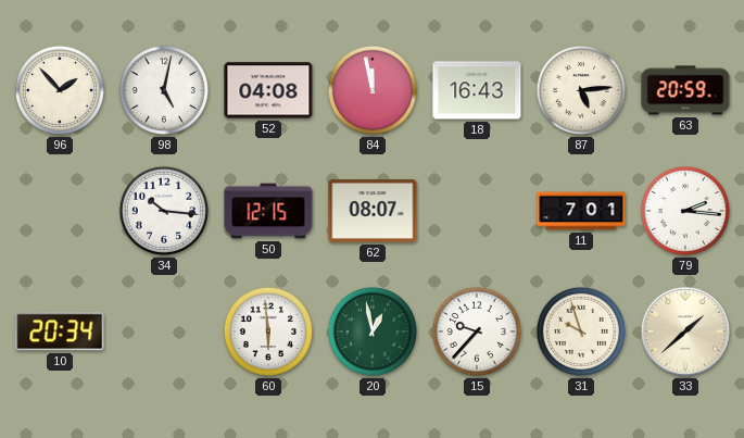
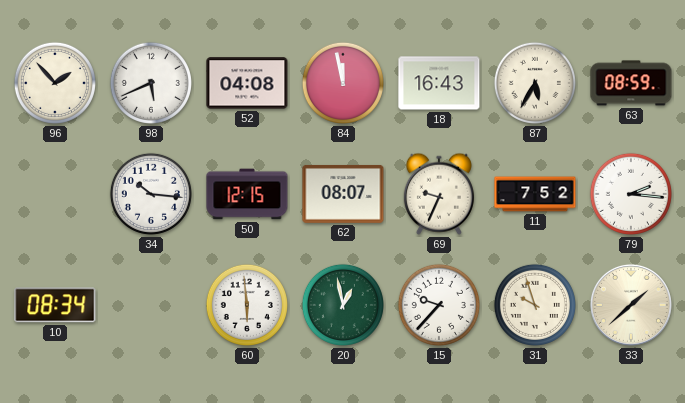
98: 5:02 -> 5:41
87: 5:14 -> 5:35
63: 20:59 -> 08:59
69: none -> 9:34
11: 7:01 -> 7:52
10: 20:34 -> 08:34
